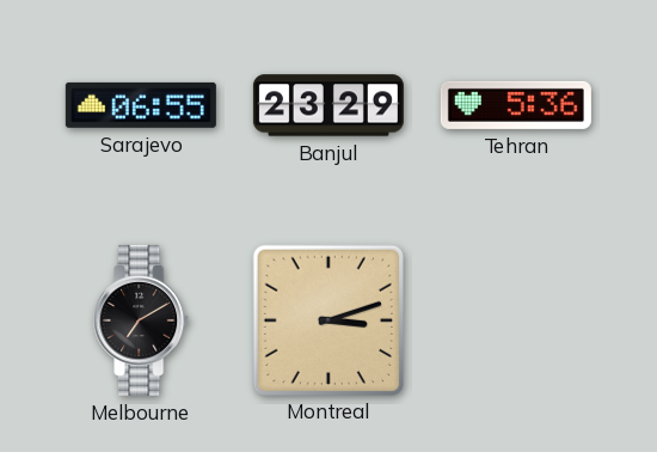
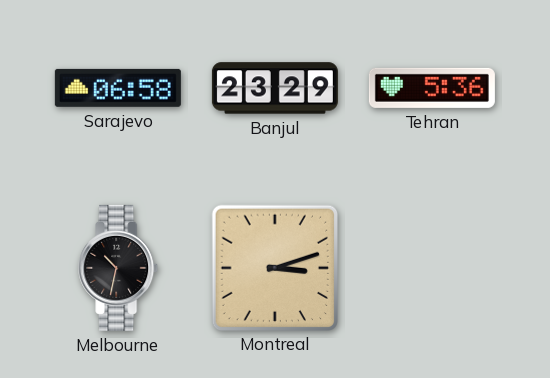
Sarajevo: 06:55 -> 06:58
Melbourne: 7:10 -> 10:32
